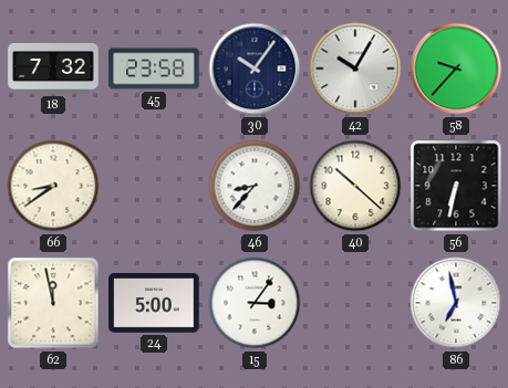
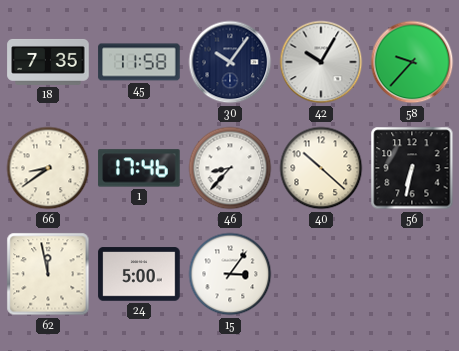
18: 7:32 -> 7:35
45: 23:58 -> 11:58
1: none -> 17:46
86: 6:58 -> none
